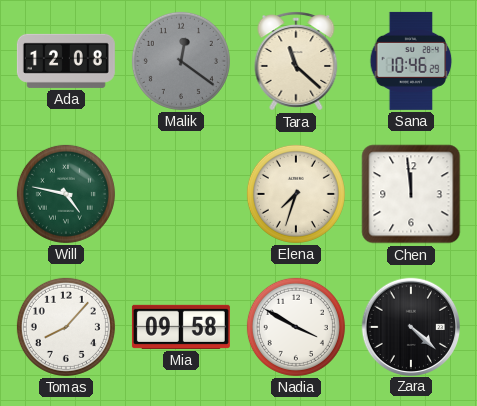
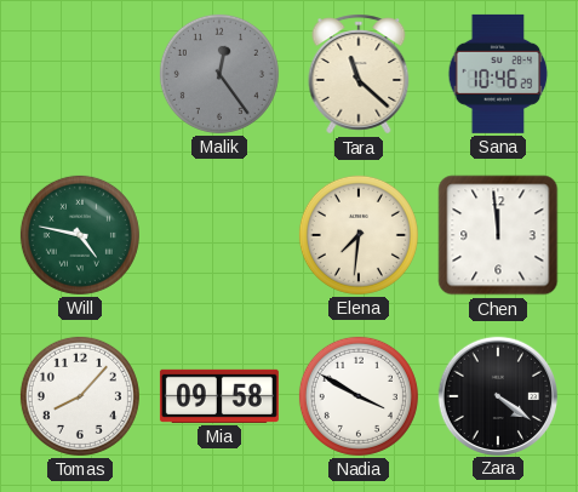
Ada: 12:08 -> none
Malik: 12:21 -> 12:24
Elena: 7:33 -> 7:31
Zara: 4:22 -> 4:21
